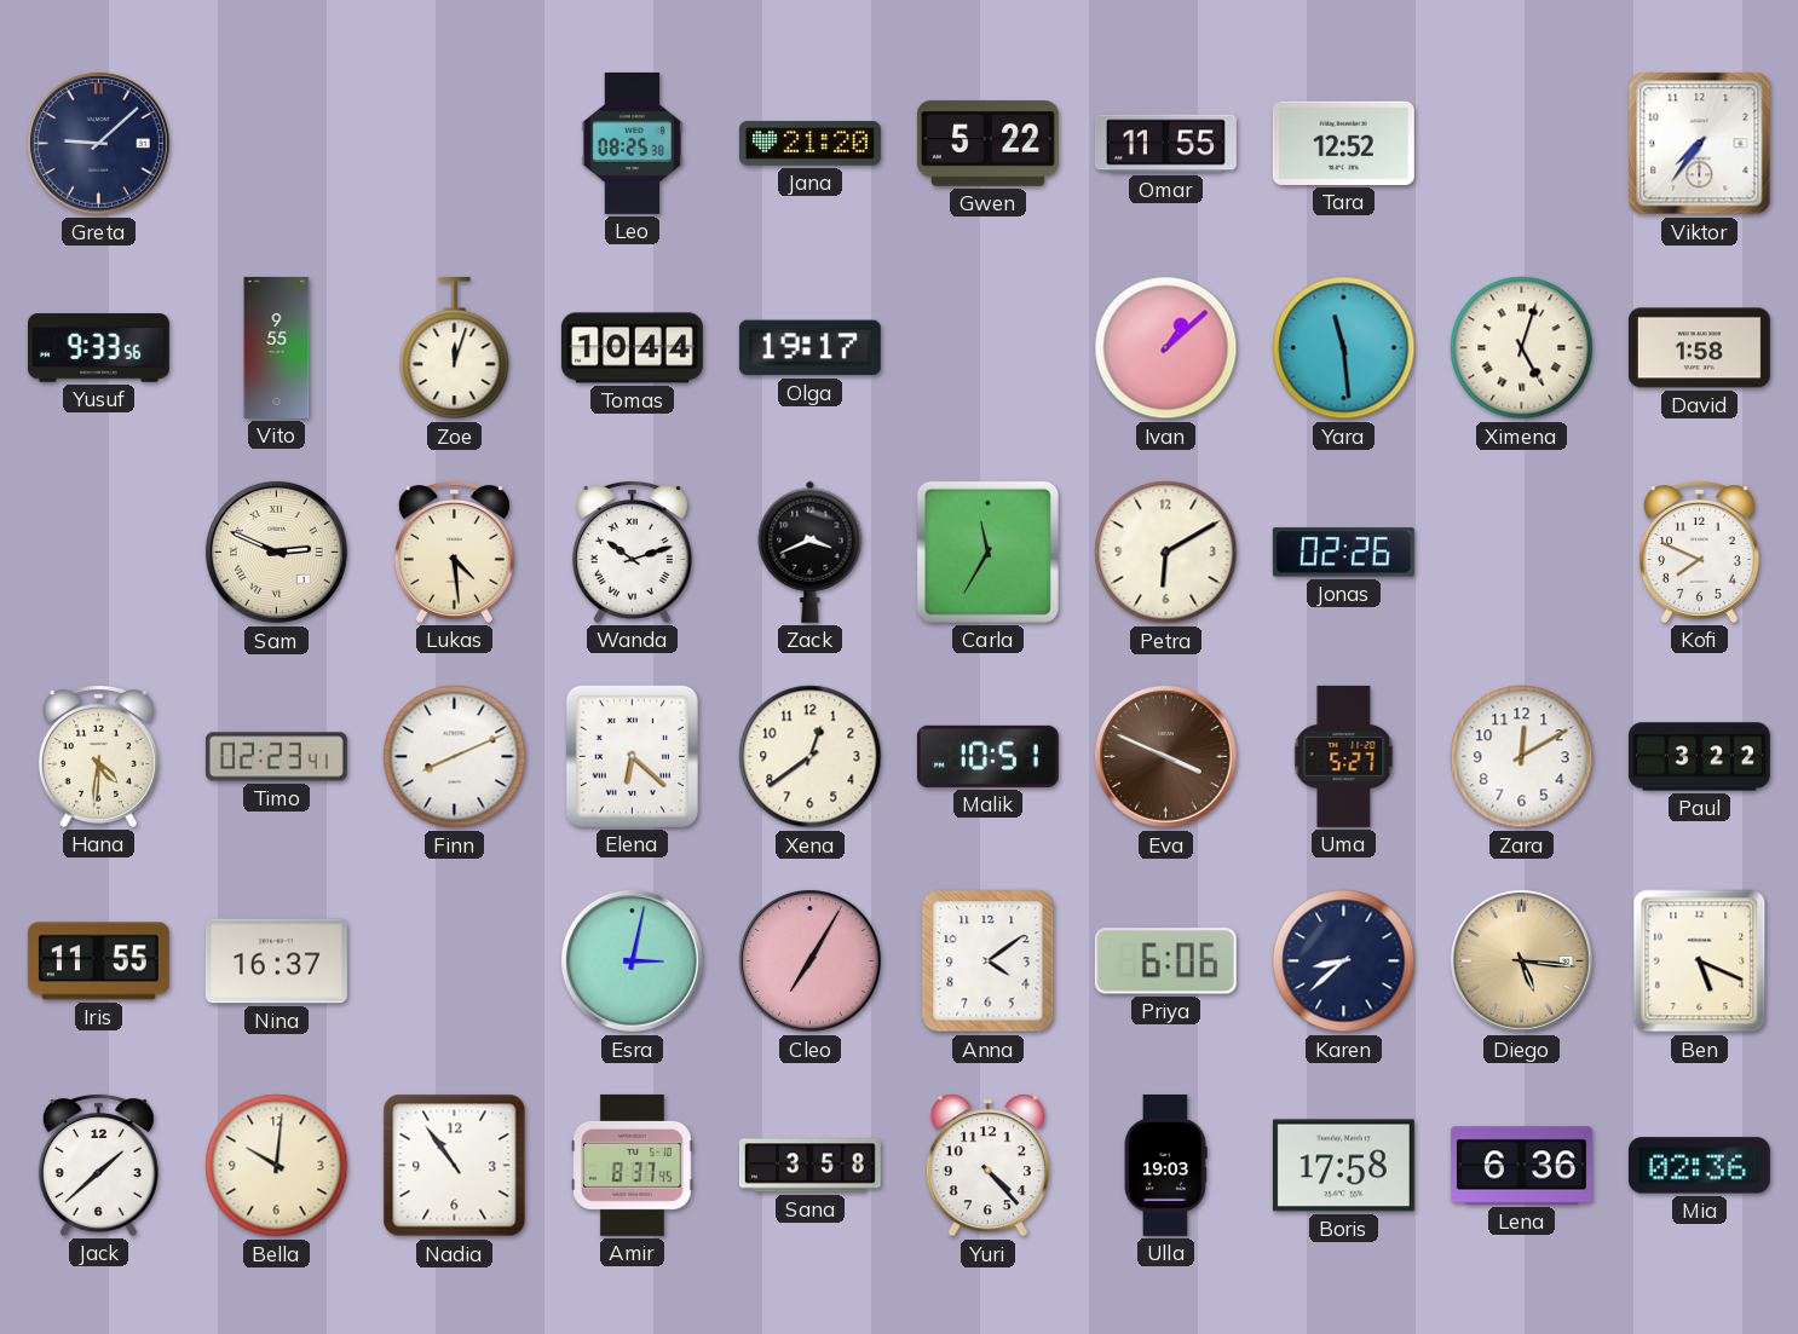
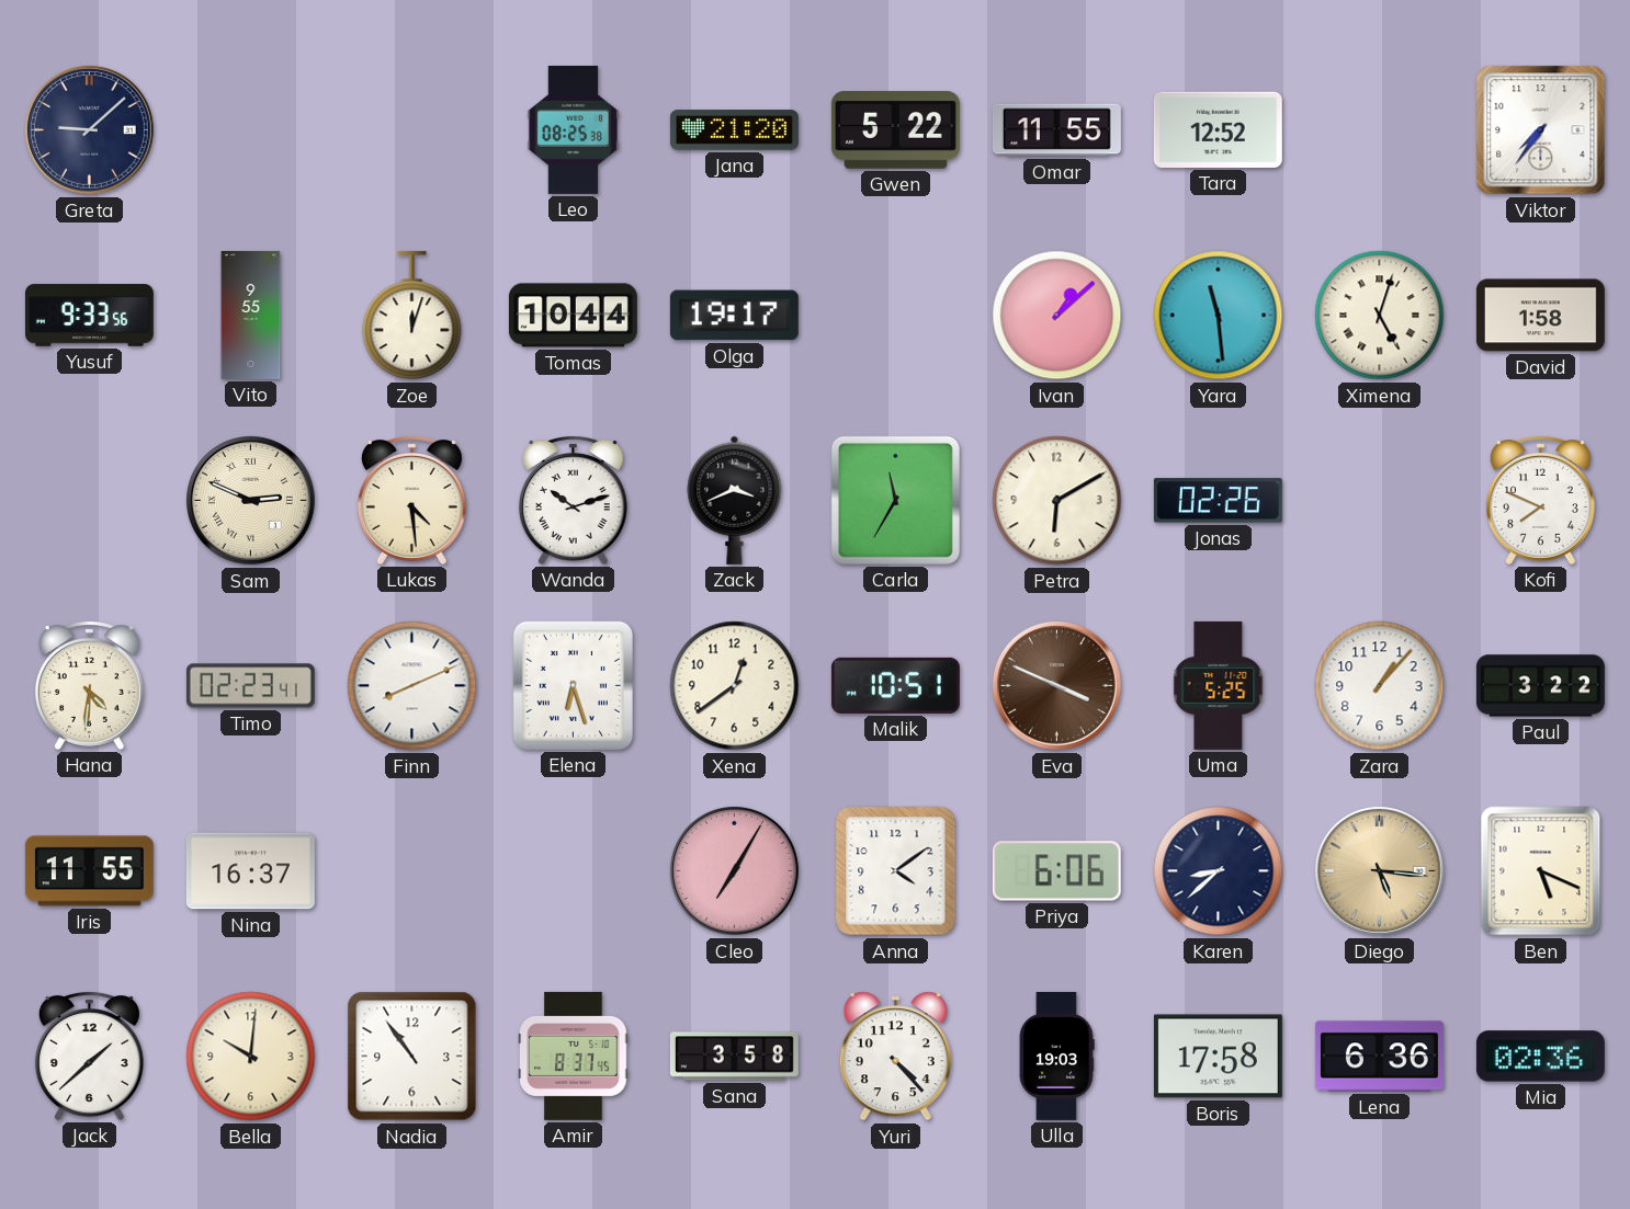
Elena: 6:22 -> 6:27
Uma: 5:27 -> 5:25
Zara: 12:10 -> 1:07
Esra: 3:02 -> none
